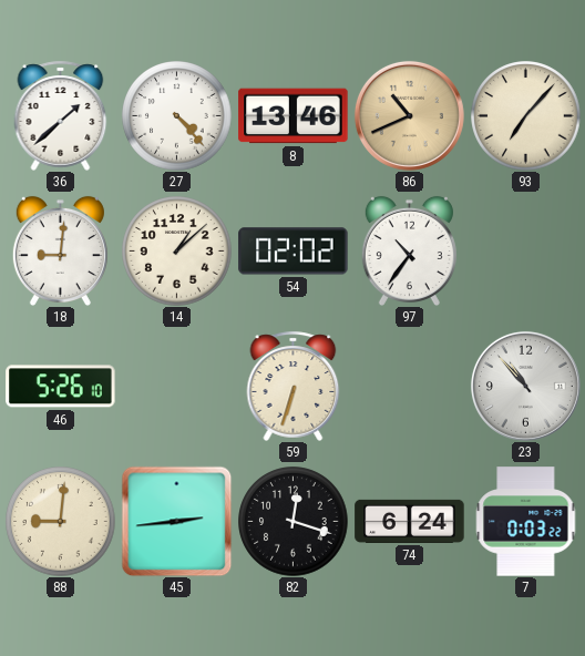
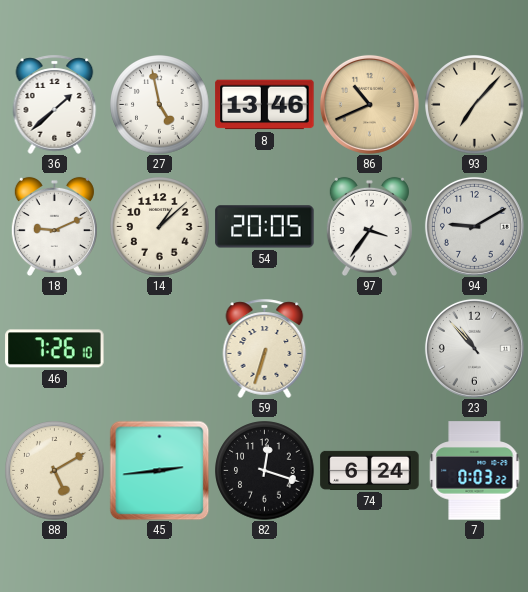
27: 4:23 -> 4:58
18: 9:01 -> 9:11
54: 02:02 -> 20:05
97: 10:36 -> 3:36
94: none -> 9:10
46: 5:26 -> 7:26
88: 9:01 -> 5:10
